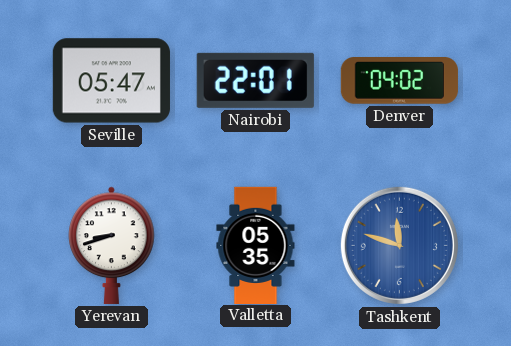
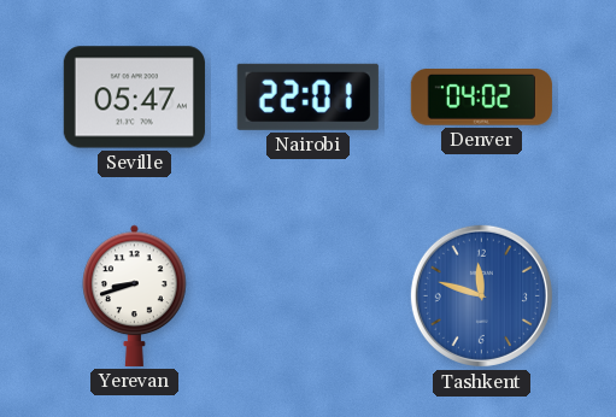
Valletta: 05:35 -> none
